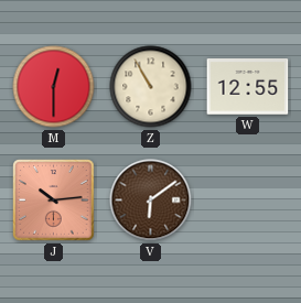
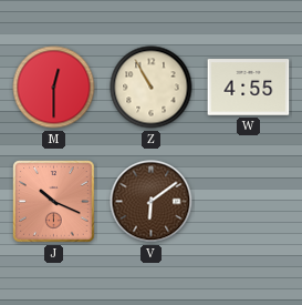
W: 12:55 -> 4:55
J: 10:14 -> 10:19
